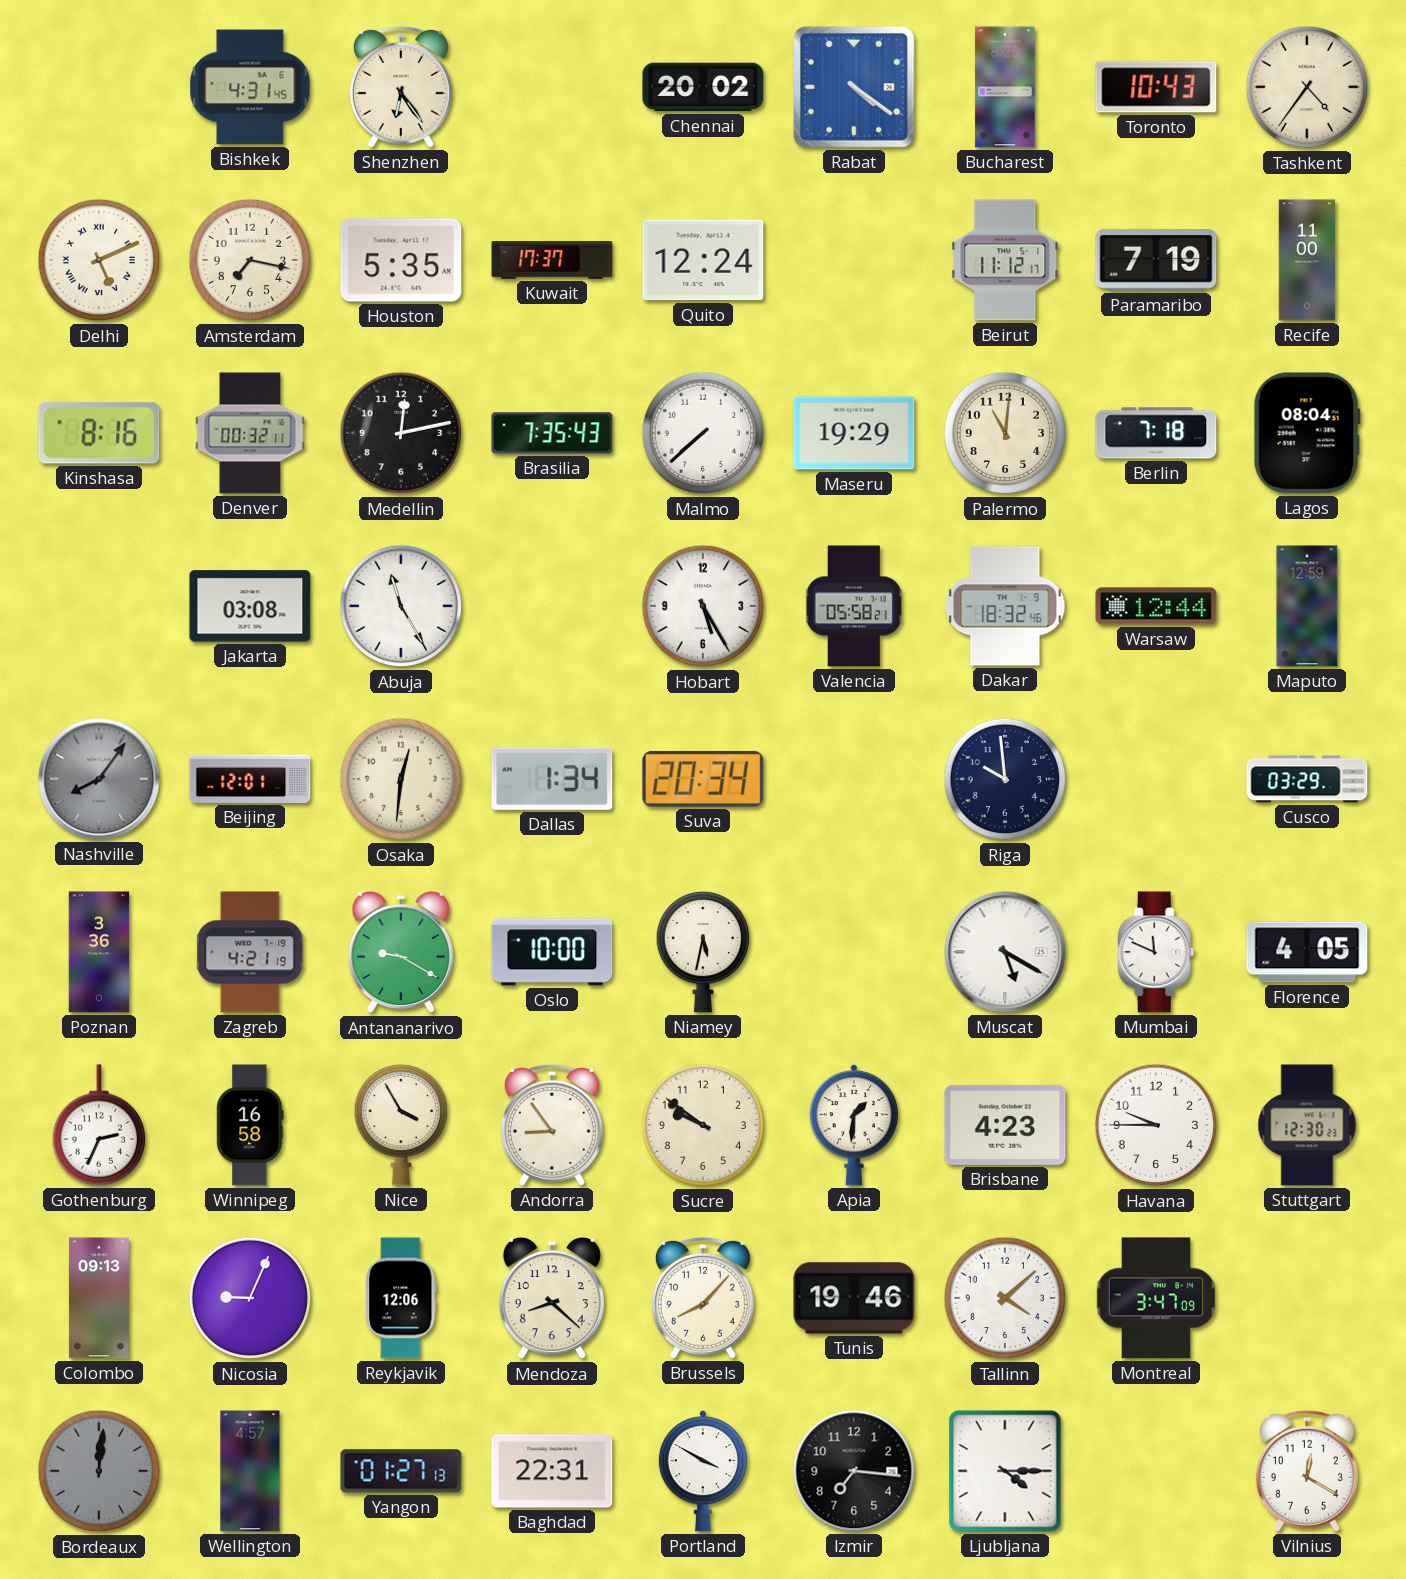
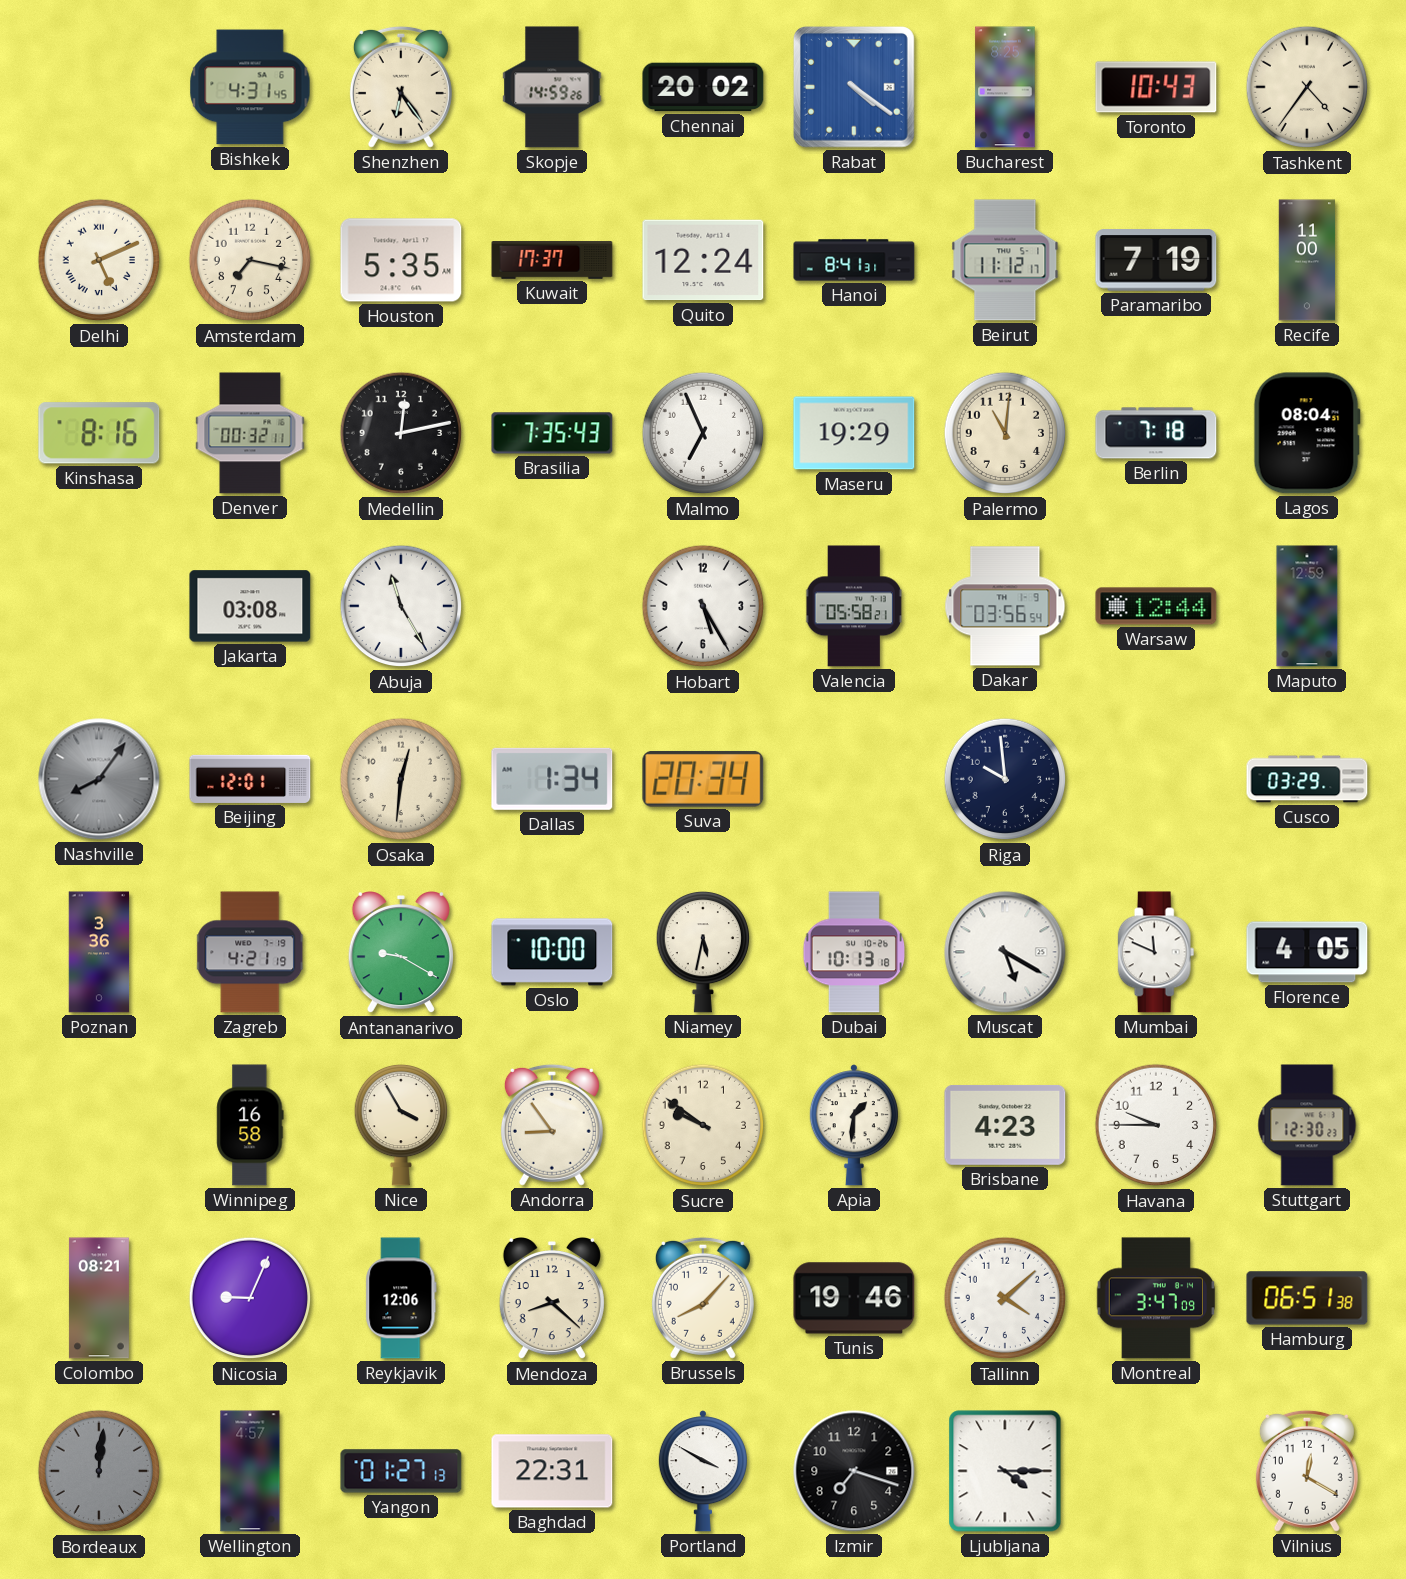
Skopje: none -> 14:59
Hanoi: none -> 8:41
Malmo: 7:38 -> 6:56
Dakar: 18:32 -> 03:56
Dubai: none -> 10:13
Gothenburg: 2:34 -> none
Colombo: 09:13 -> 08:21
Hamburg: none -> 06:51
Izmir: 7:16 -> 7:18
